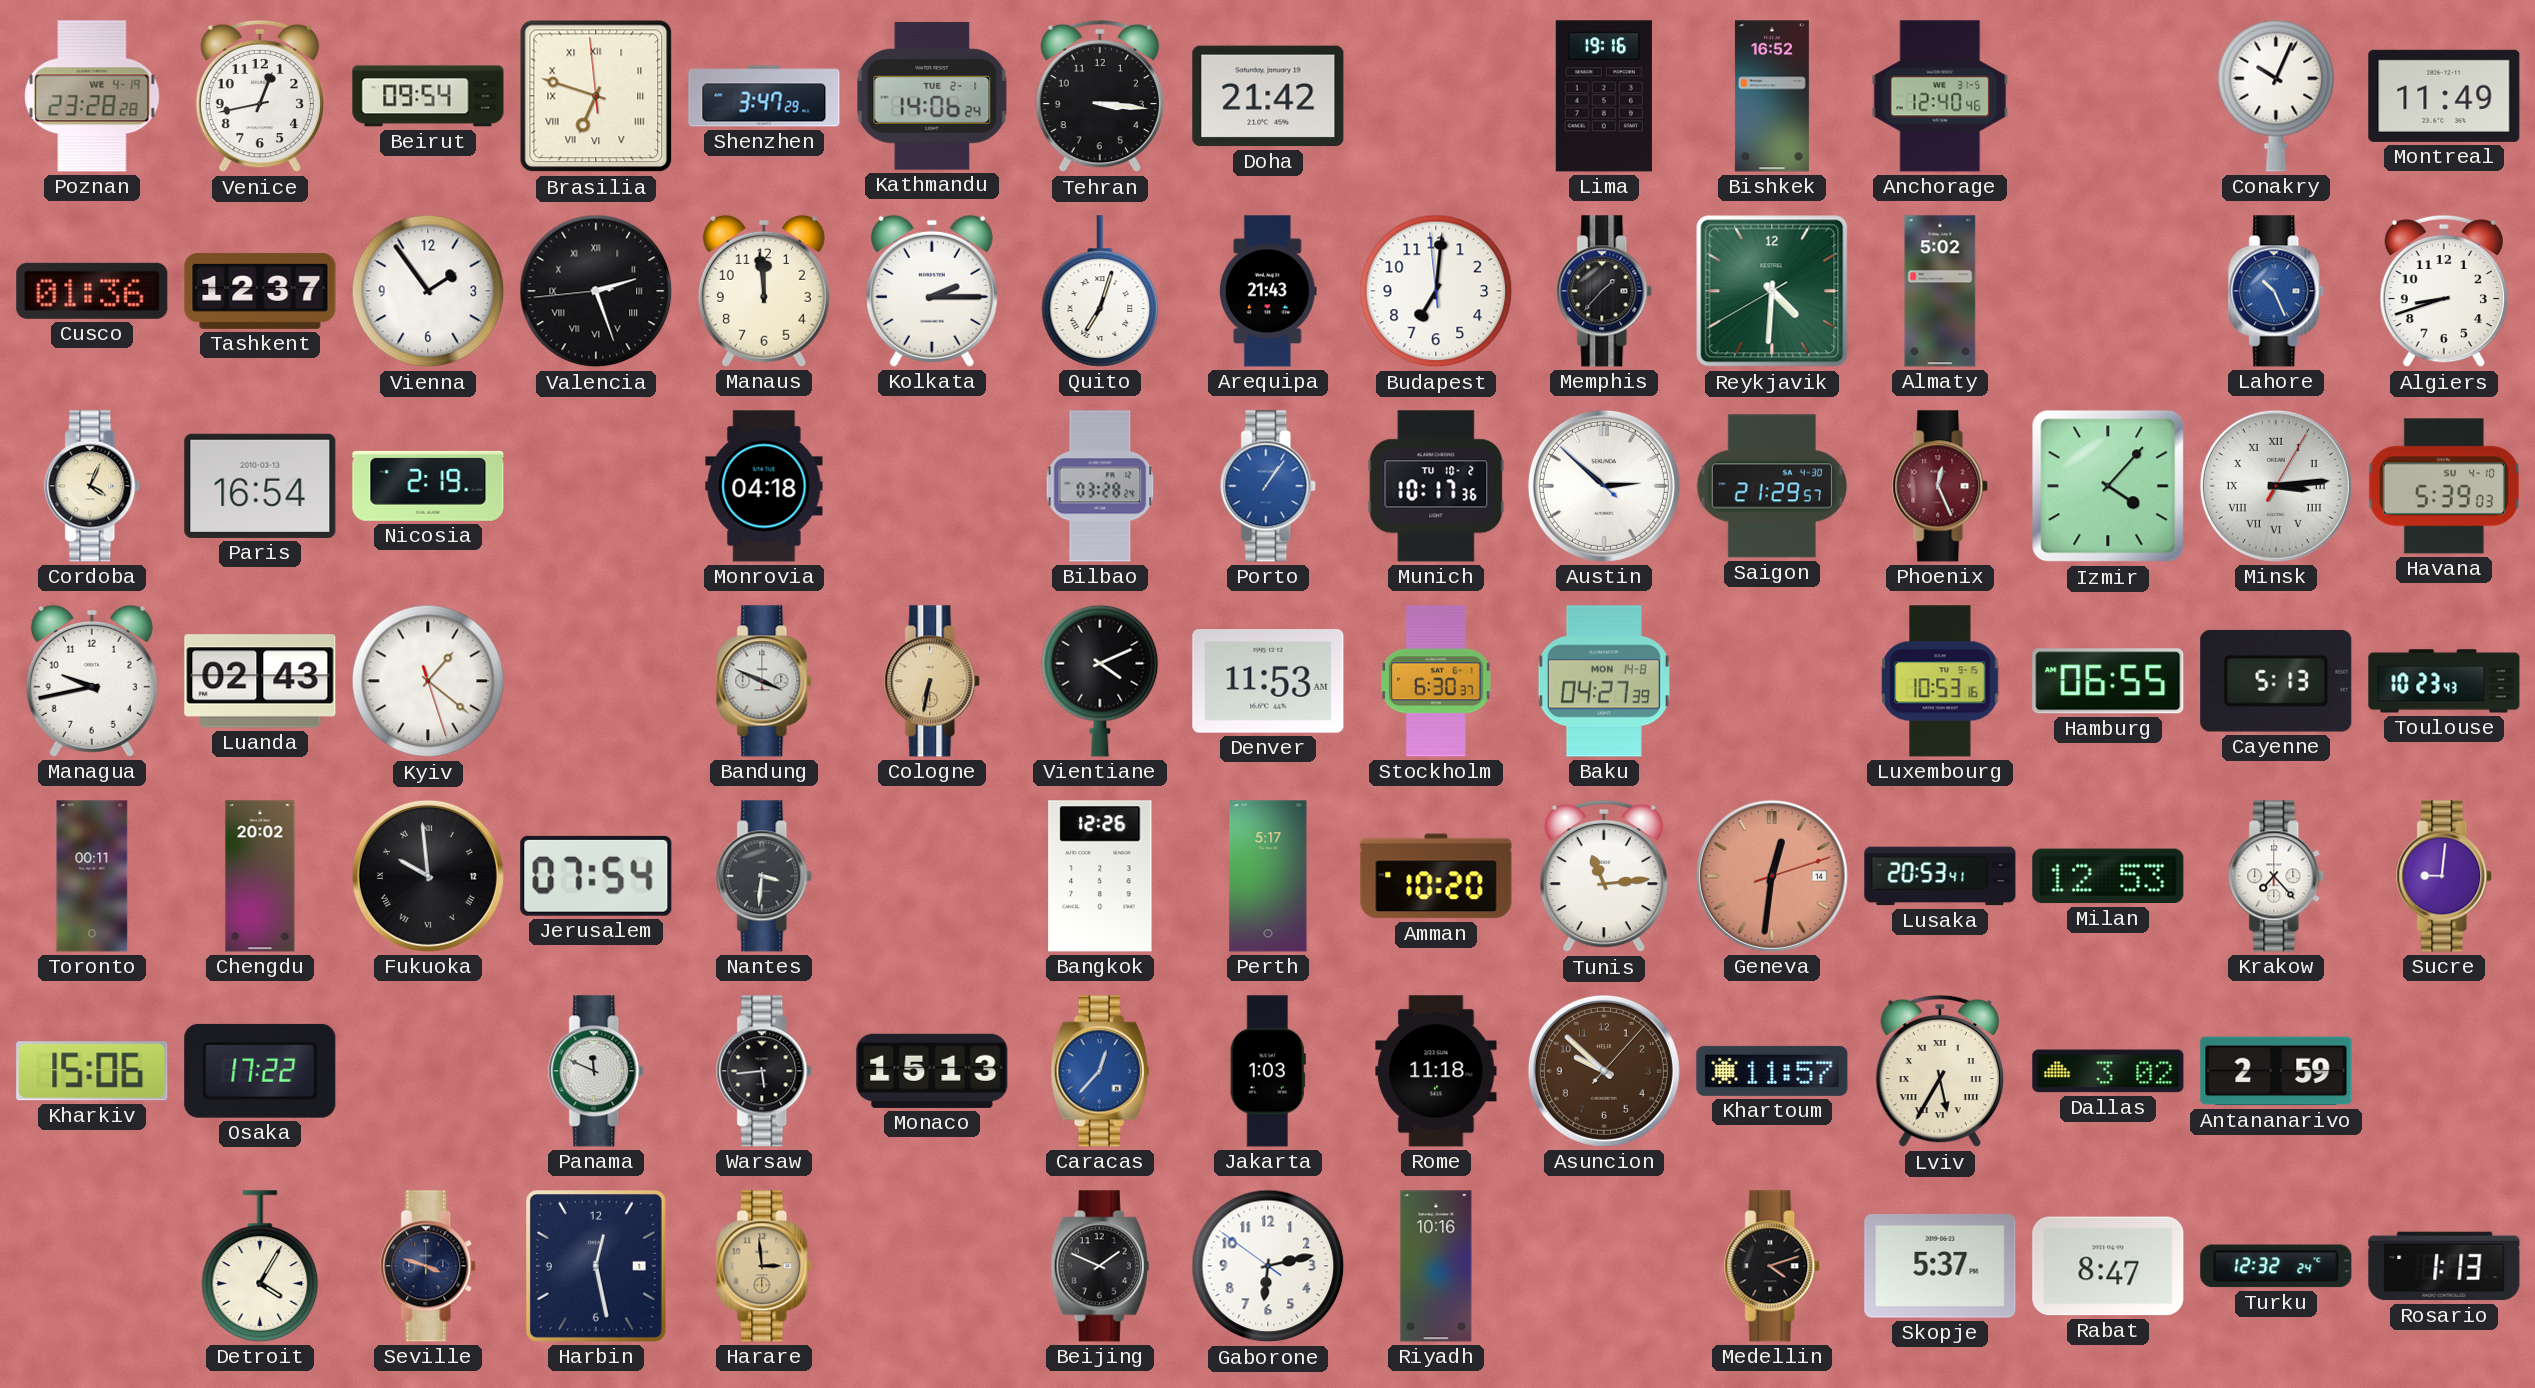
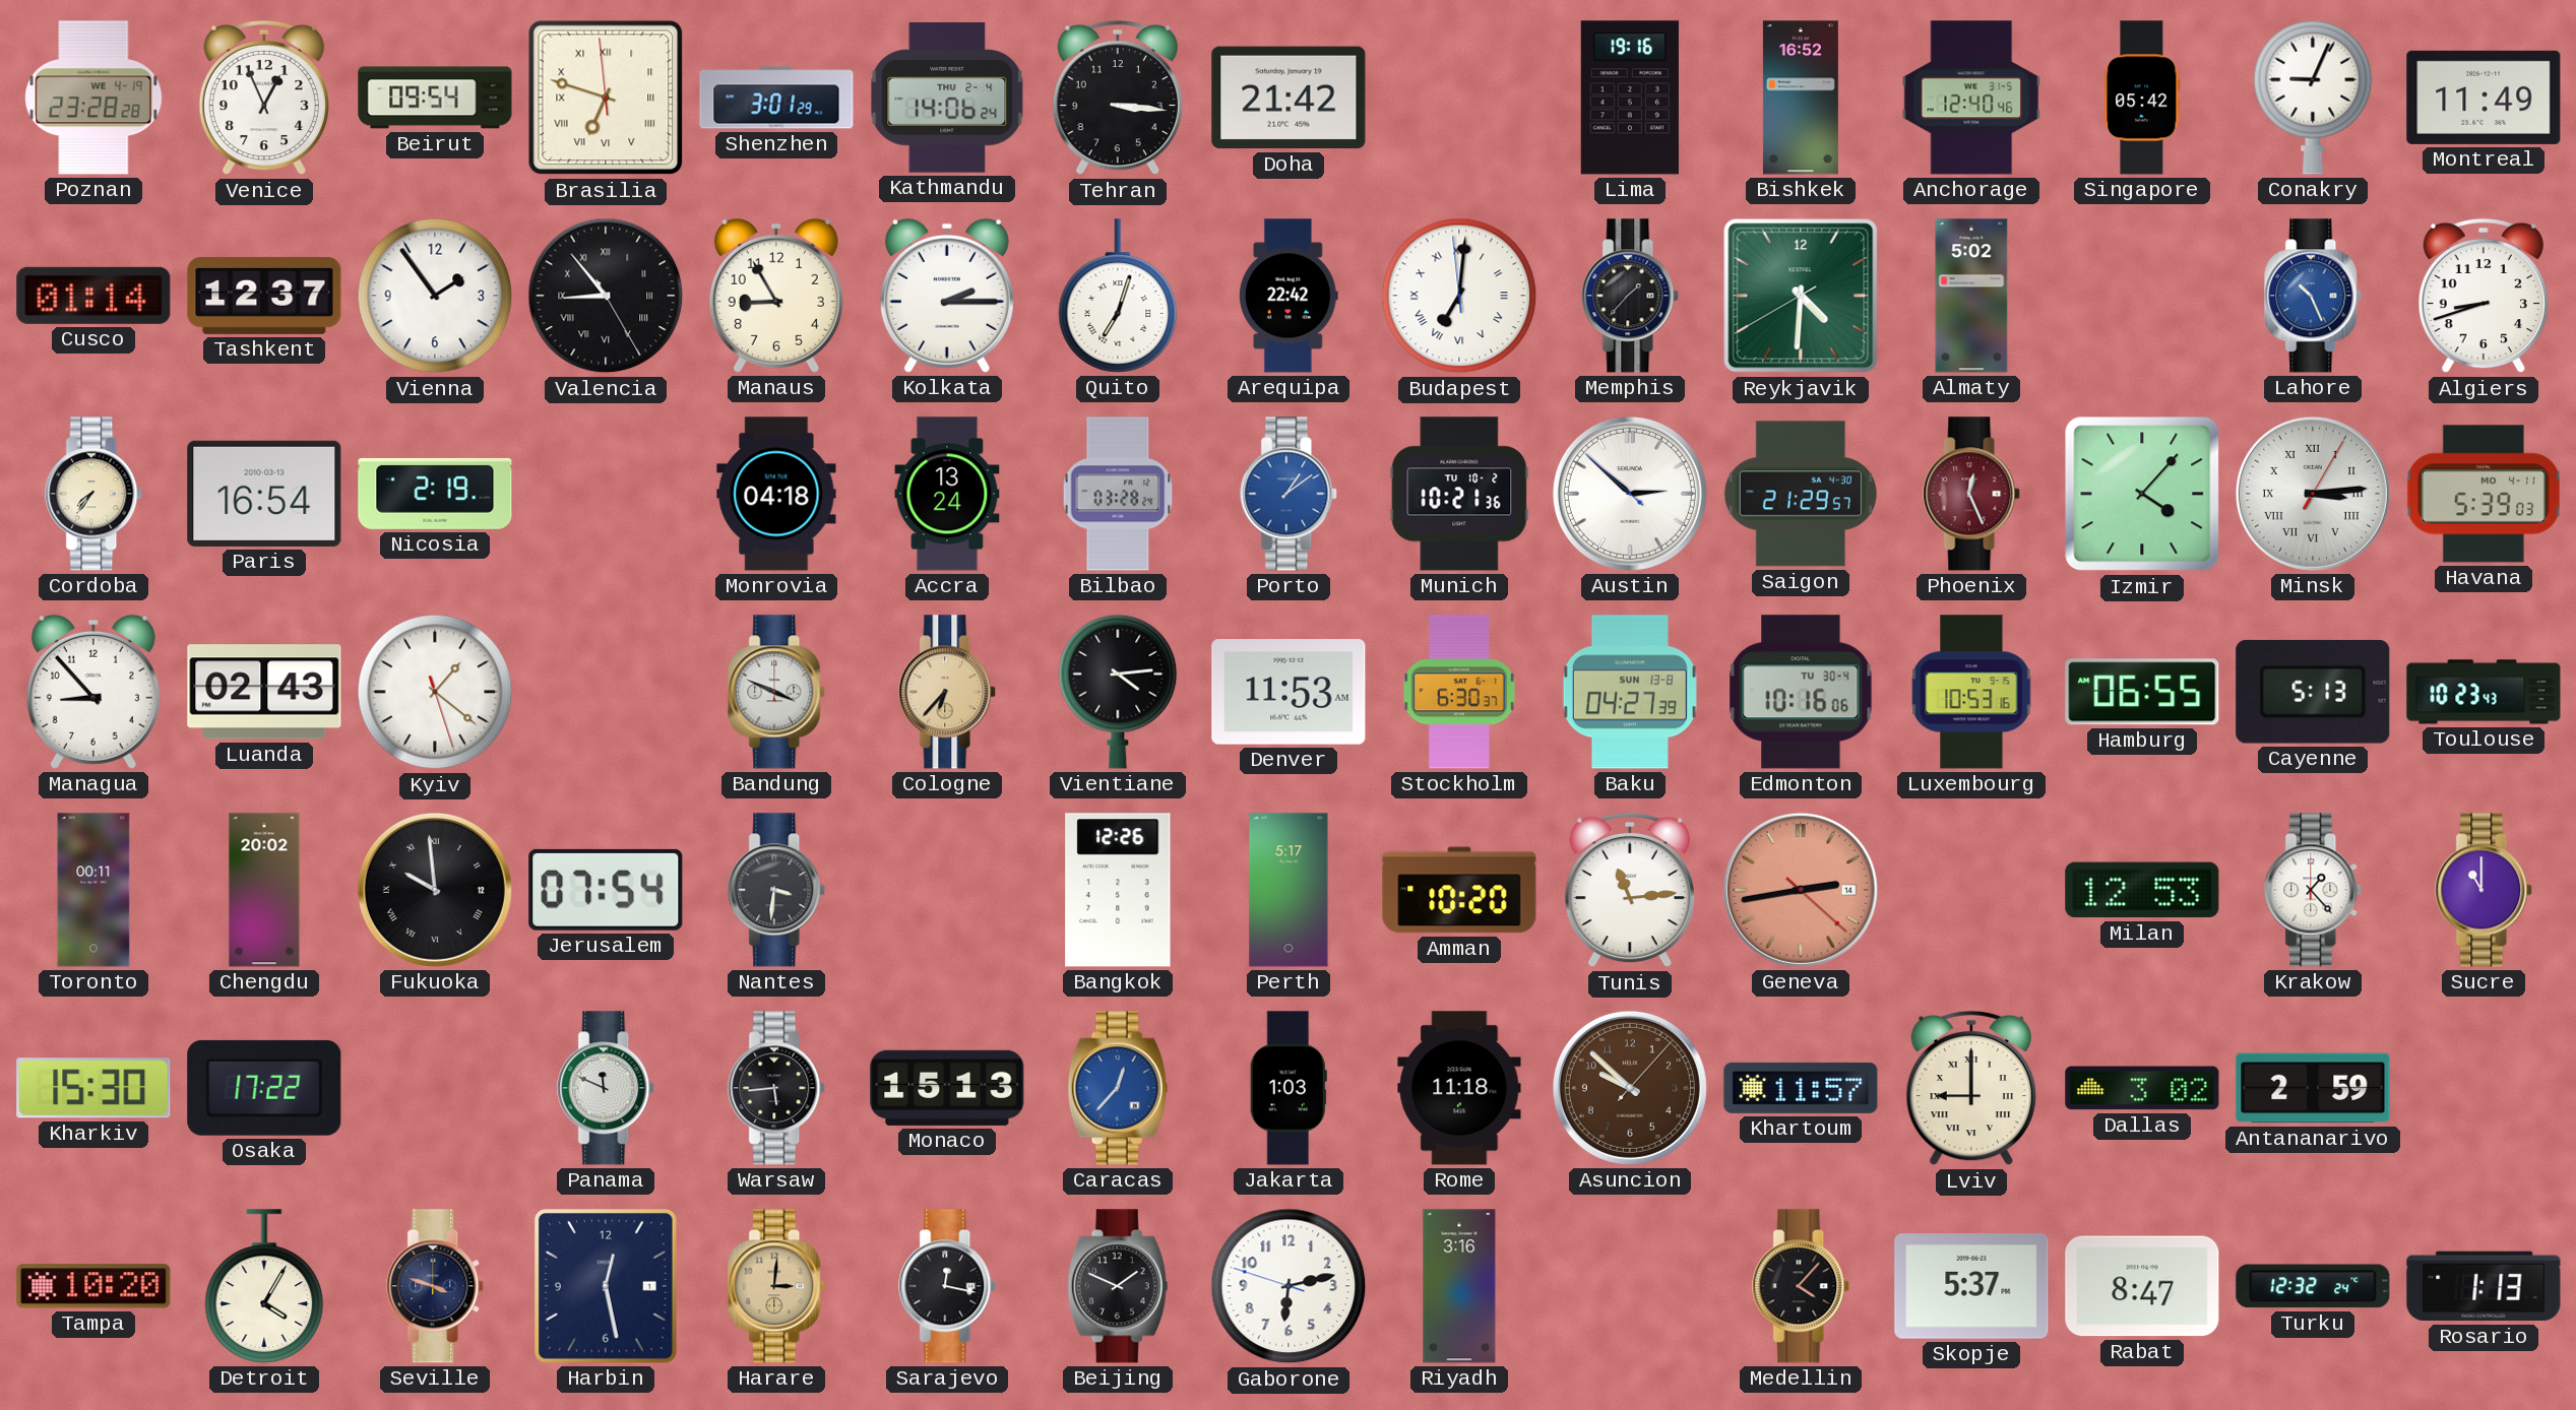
Venice: 12:43 -> 12:56
Shenzhen: 3:47 -> 3:01
Kathmandu date: TUE 2-1 -> THU 2-4
Singapore: none -> 05:42
Conakry: 10:04 -> 9:04
Cusco: 01:36 -> 01:14
Valencia: 2:26 -> 8:53
Manaus: 11:59 -> 8:55
Arequipa: 21:43 -> 22:42
Budapest numerals: Arabic -> Roman
Cordoba: 4:04 -> 7:36
Accra: none -> 13:24
Porto: 1:06 -> 1:09
Munich: 10:17 -> 10:21
Havana date: SU 4-10 -> MO 4-11
Managua: 9:43 -> 8:53
Cologne: 6:32 -> 6:37
Vientiane: 4:11 -> 4:14
Baku date: MON 14-8 -> SUN 13-8
Edmonton: none -> 10:16
Geneva: 12:31 -> 2:43
Lusaka: 20:53 -> none
Krakow: 7:23 -> 1:23
Sucre: 9:01 -> 11:00
Kharkiv: 15:06 -> 15:30
Lviv: 5:35 -> 9:00
Tampa: none -> 10:20
Harare: 2:59 -> 3:01
Sarajevo: none -> 12:17
Gaborone: 6:12:51 -> 6:12:48
Riyadh: 10:16 -> 3:16
Medellin: 4:12 -> 4:07
